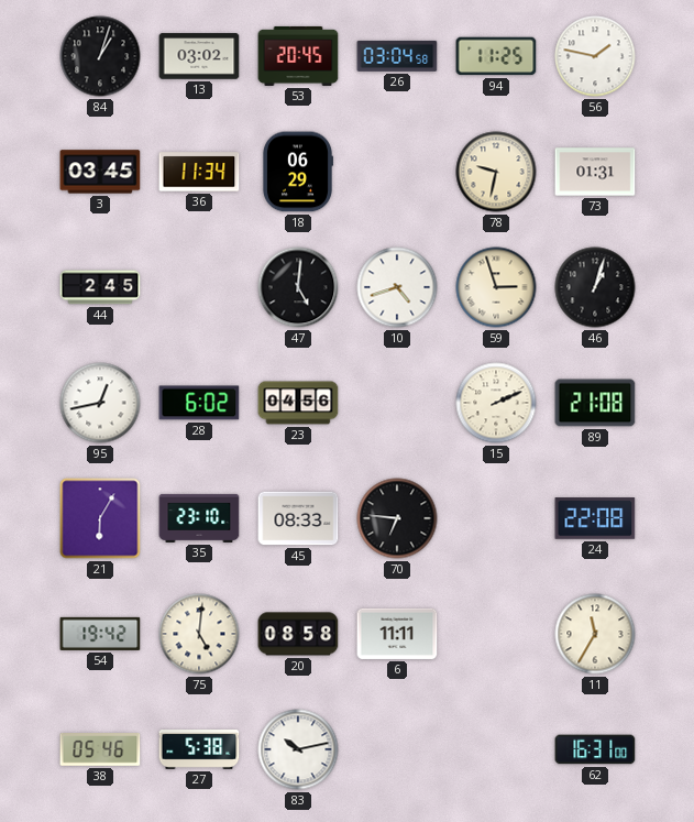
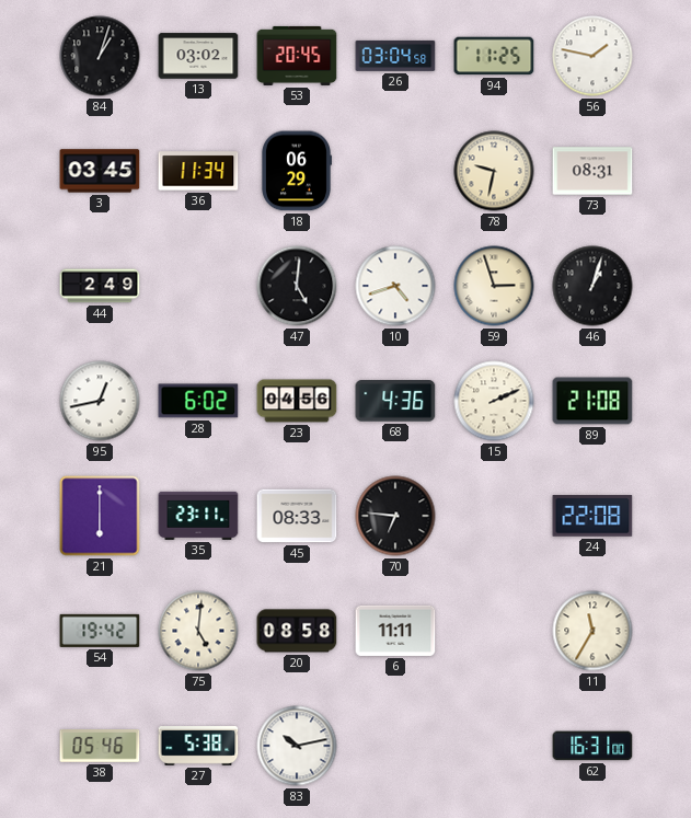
73: 01:31 -> 08:31
44: 2:45 -> 2:49
68: none -> 4:36
21: 6:05 -> 6:00
35: 23:10 -> 23:11
